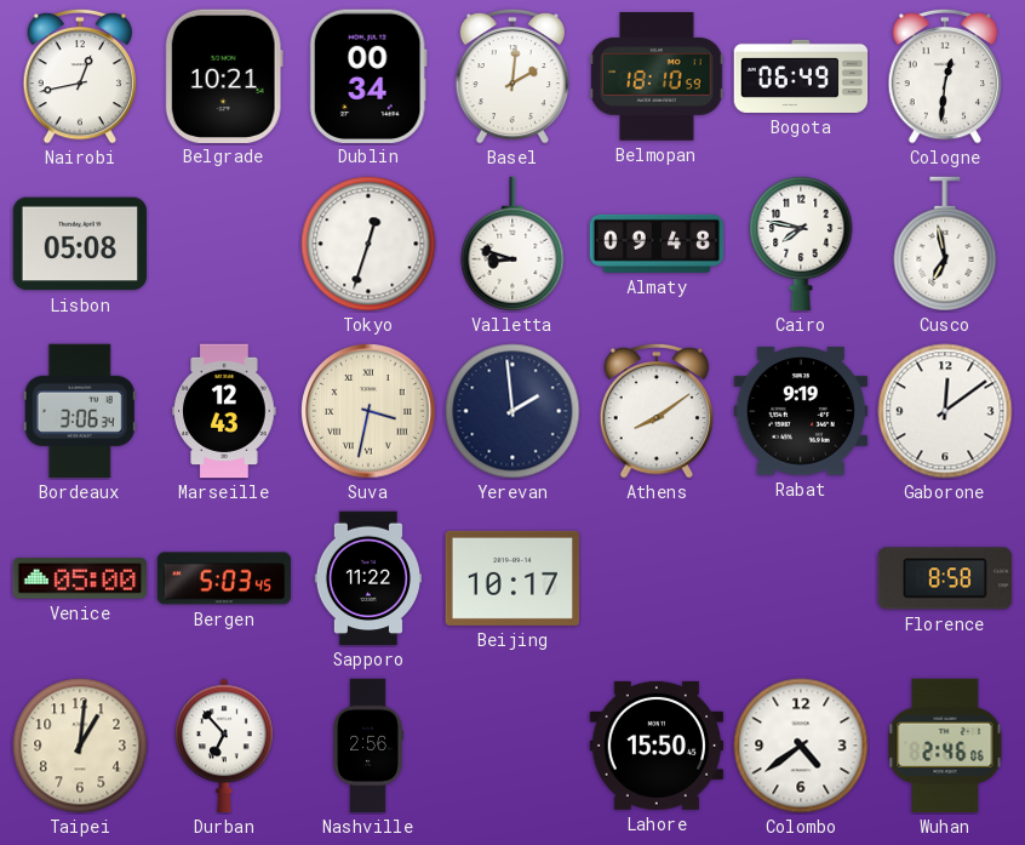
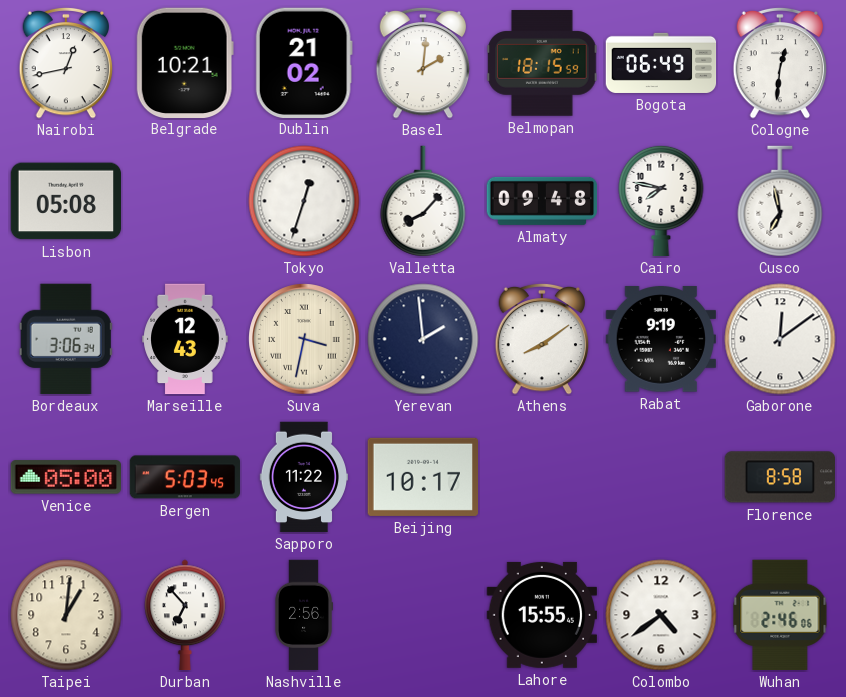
Dublin: 00:34 -> 21:02
Belmopan: 18:10 -> 18:15
Valletta: 8:48 -> 8:07
Lahore: 15:50 -> 15:55
